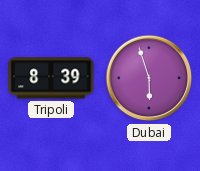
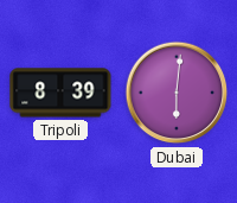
Dubai: 5:57 -> 6:01
